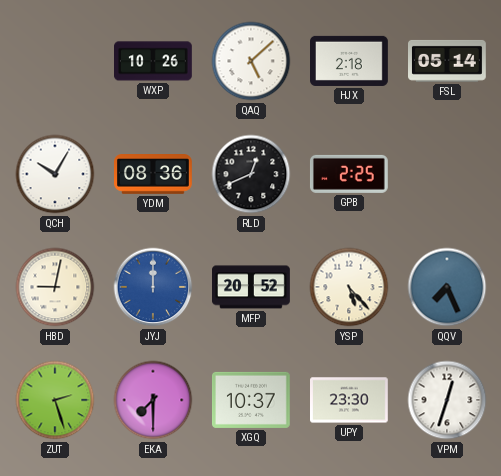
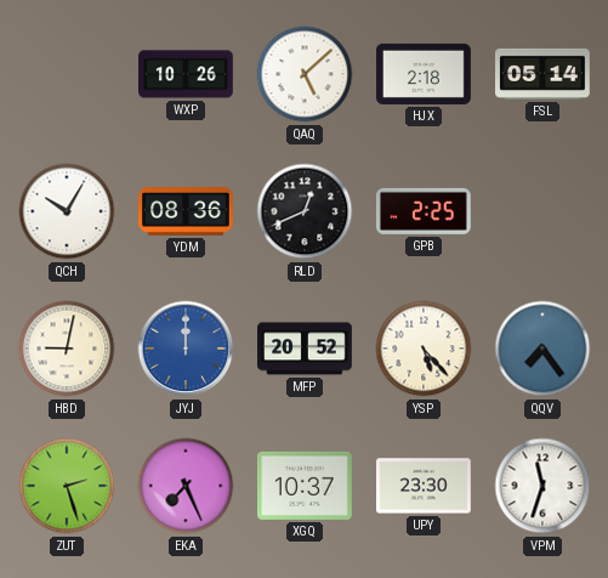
QQV: 7:26 -> 7:24
EKA: 7:30 -> 7:26
VPM: 12:33 -> 11:33
